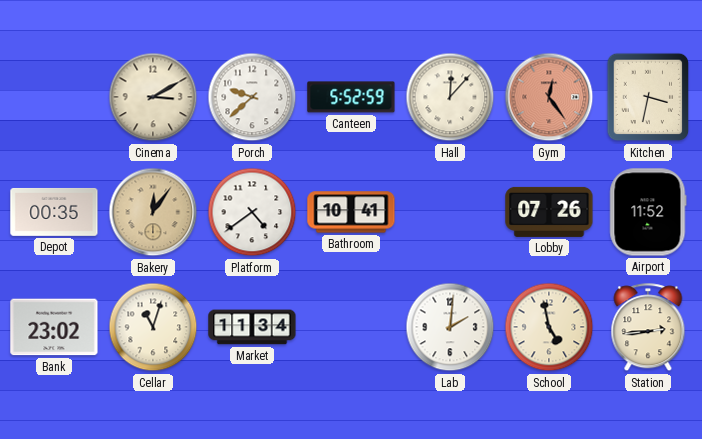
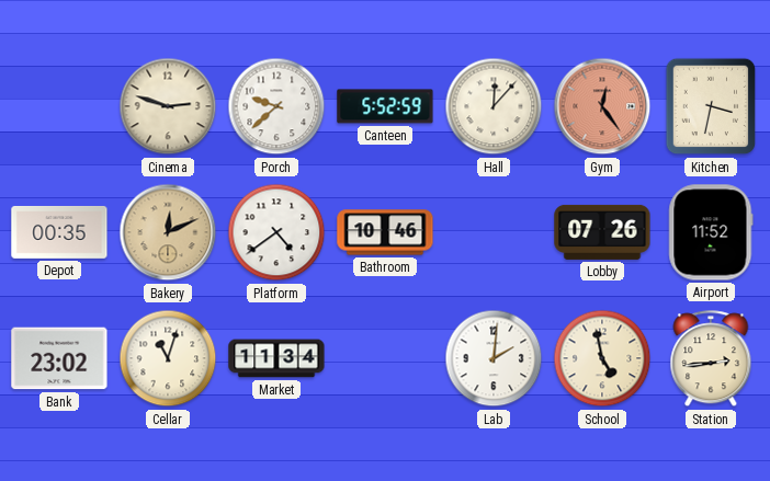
Cinema: 3:10 -> 2:48
Bakery: 12:06 -> 12:11
Bathroom: 10:41 -> 10:46
